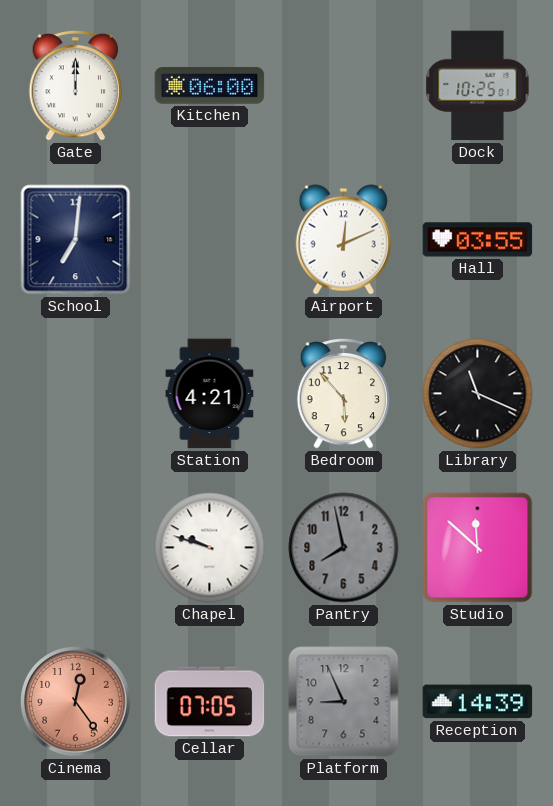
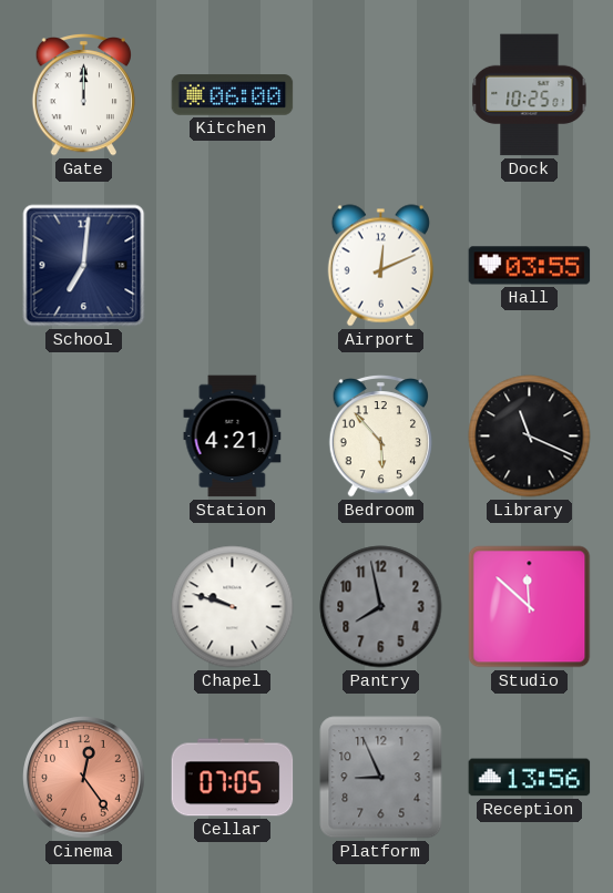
Reception: 14:39 -> 13:56
